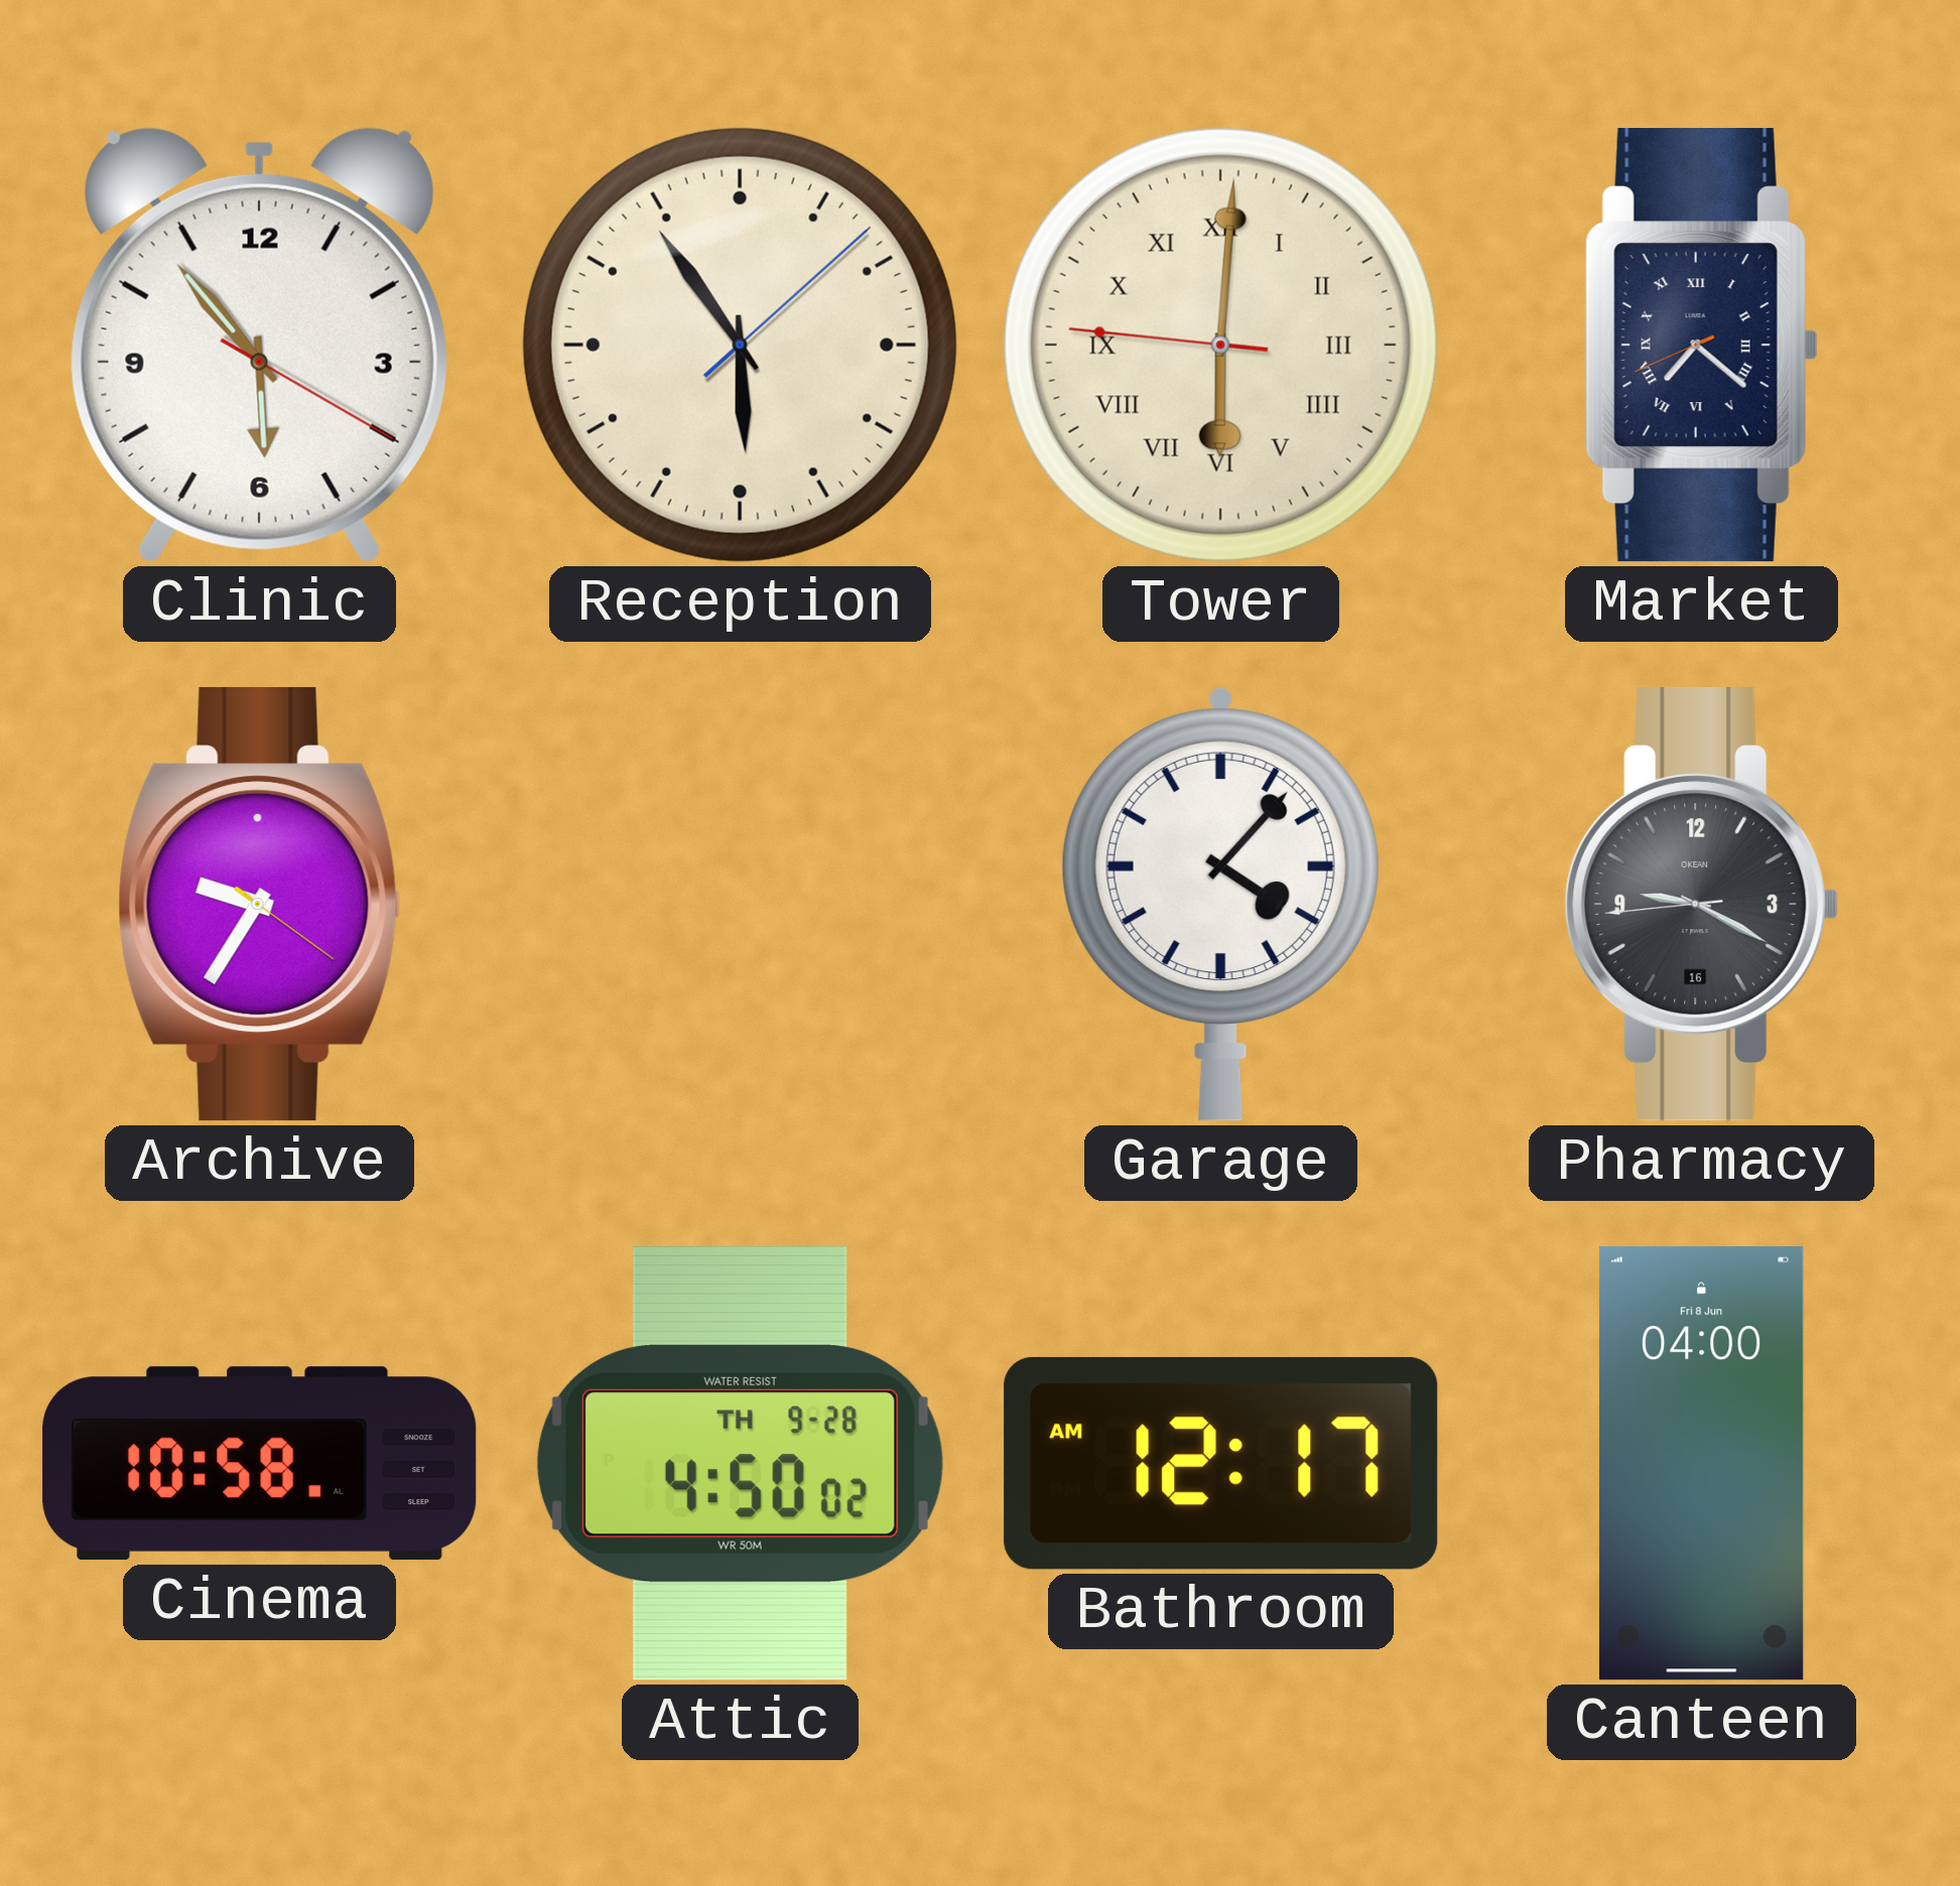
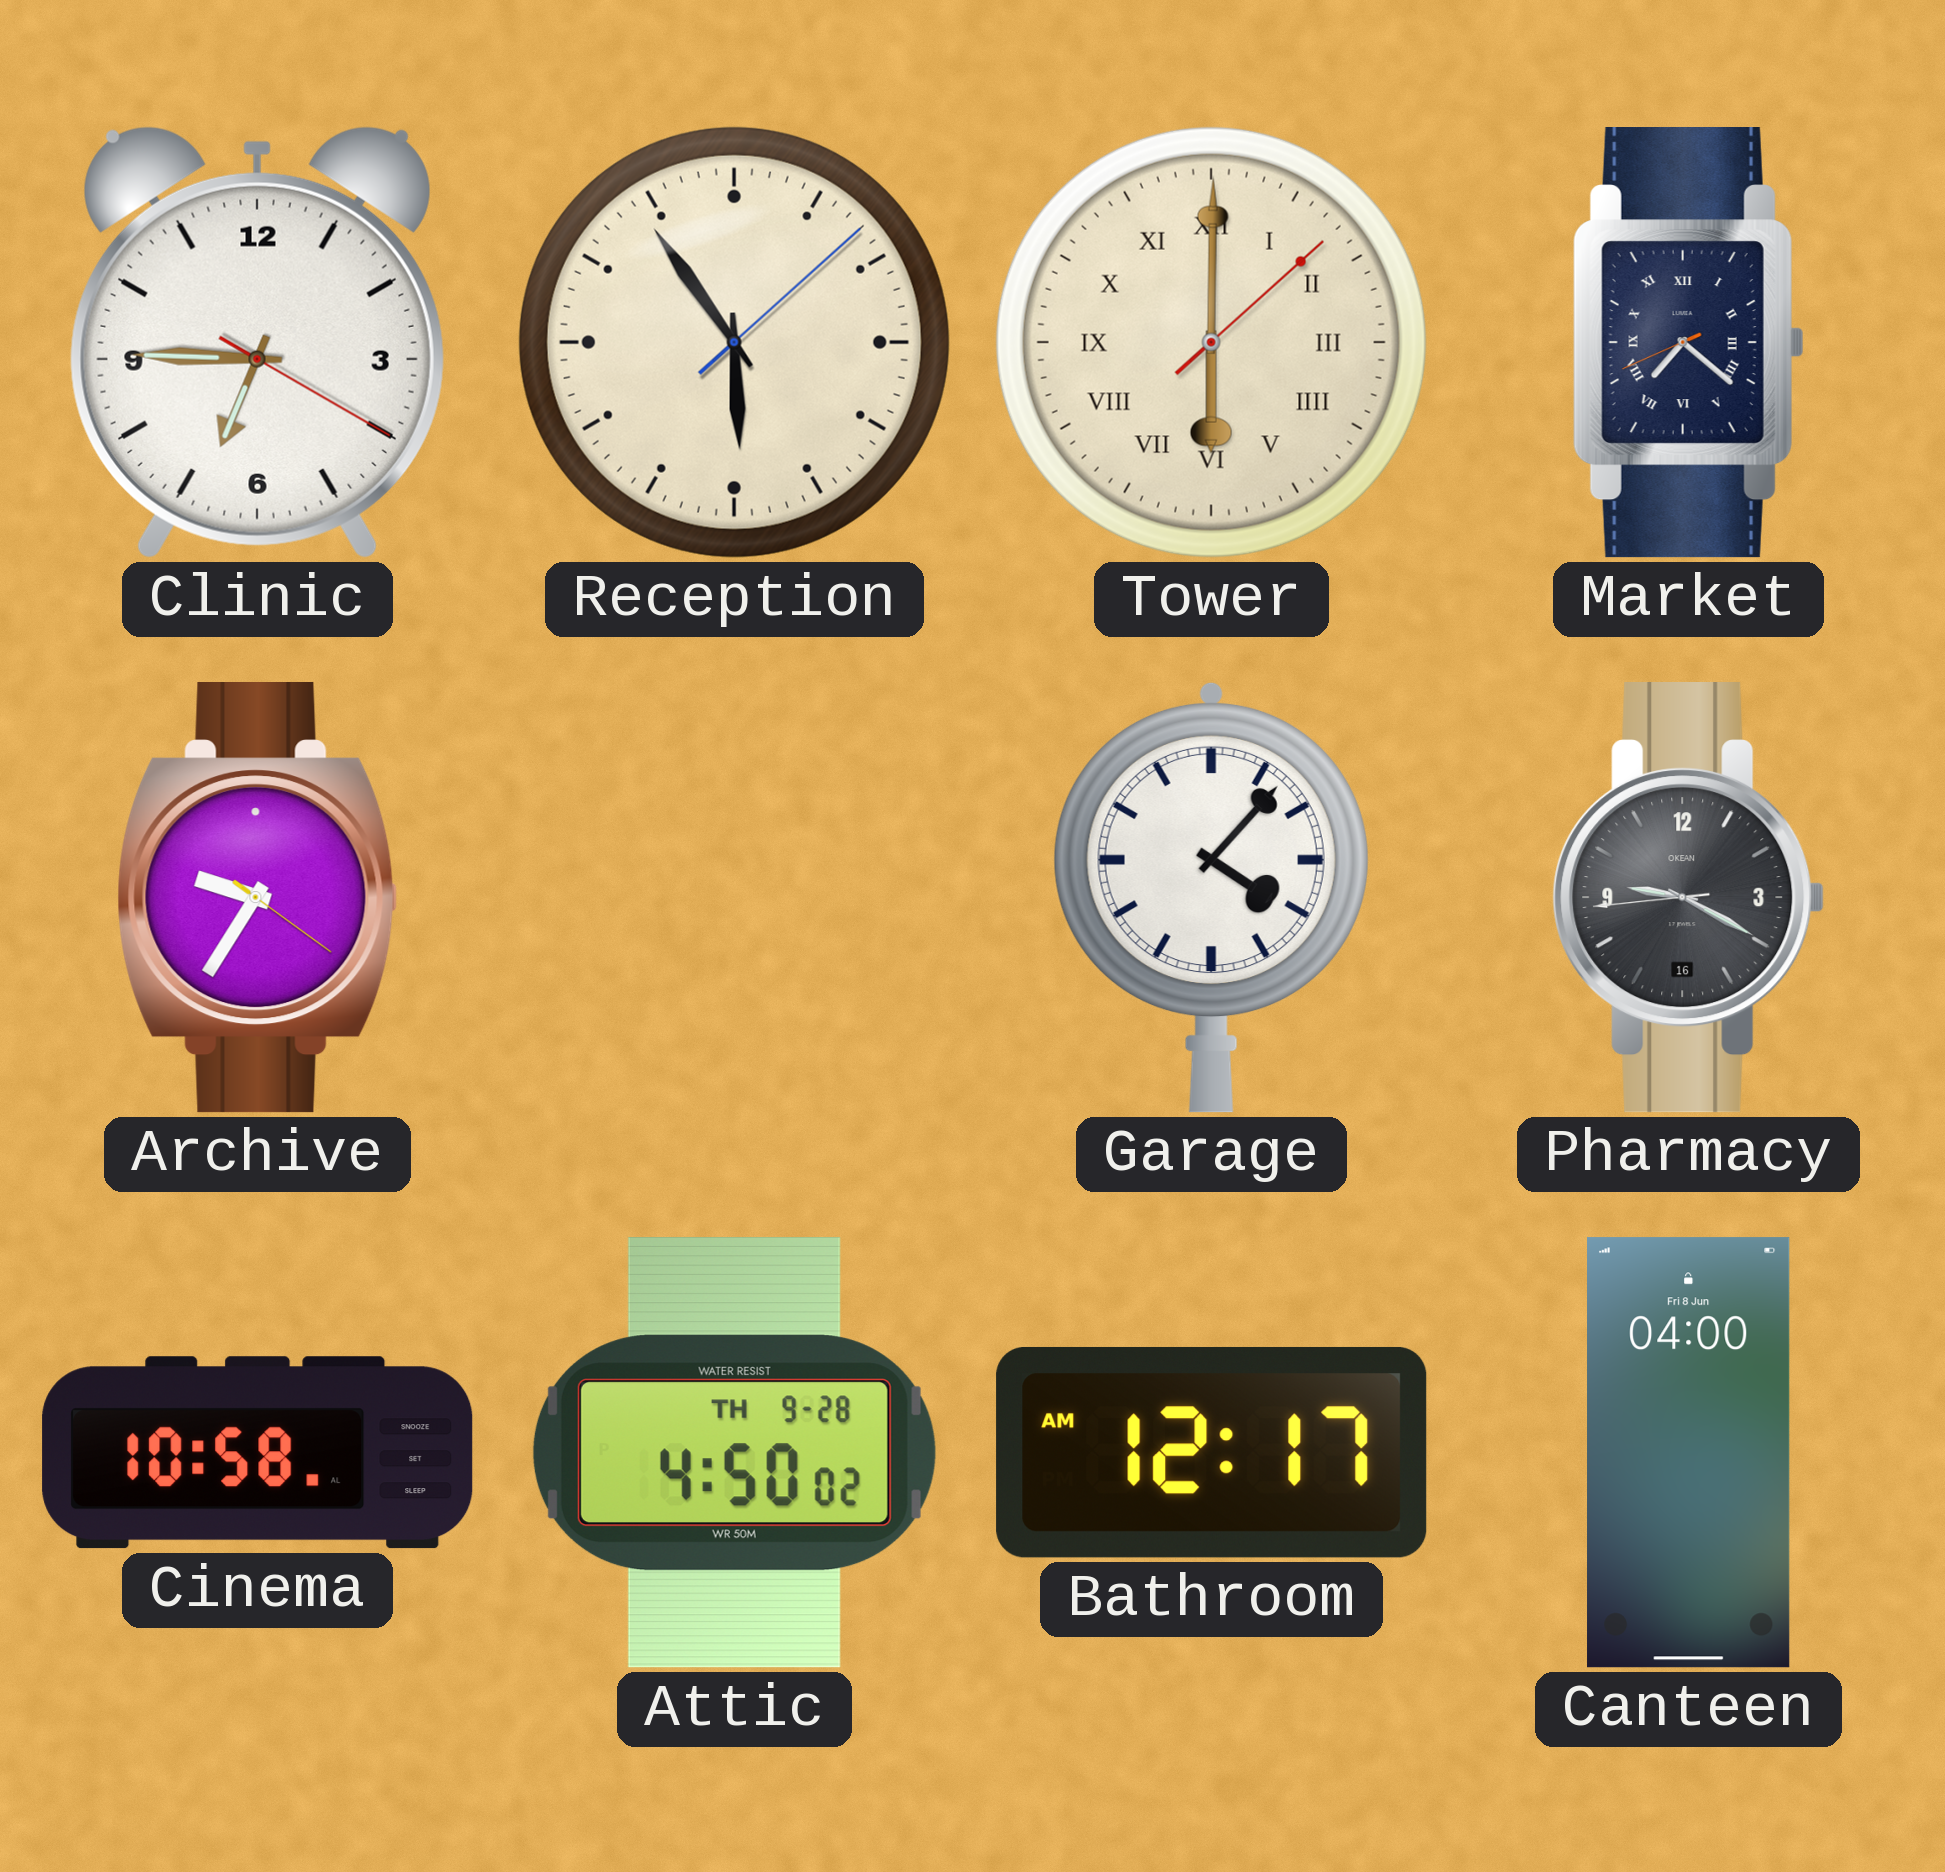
Clinic: 5:53 -> 6:45
Tower: 6:00:46 -> 6:00:08
